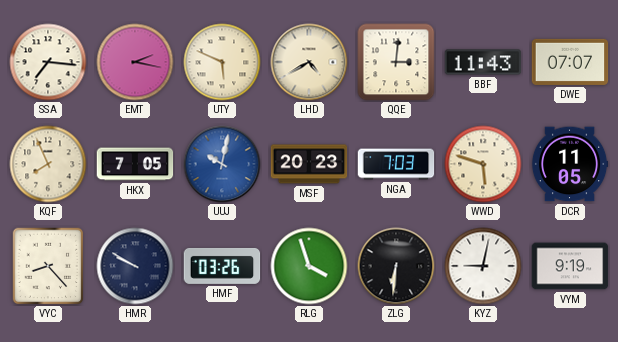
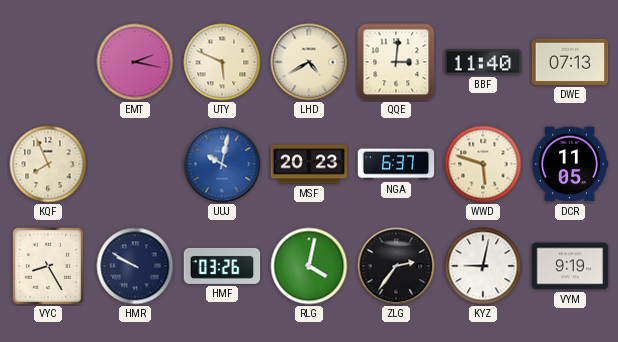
SSA: 7:16 -> none
BBF: 11:43 -> 11:40
DWE: 07:07 -> 07:13
HKX: 7:05 -> none
NGA: 7:03 -> 6:37
VYC: 8:23 -> 8:25
RLG: 3:57 -> 4:02
ZLG: 6:31 -> 2:36
